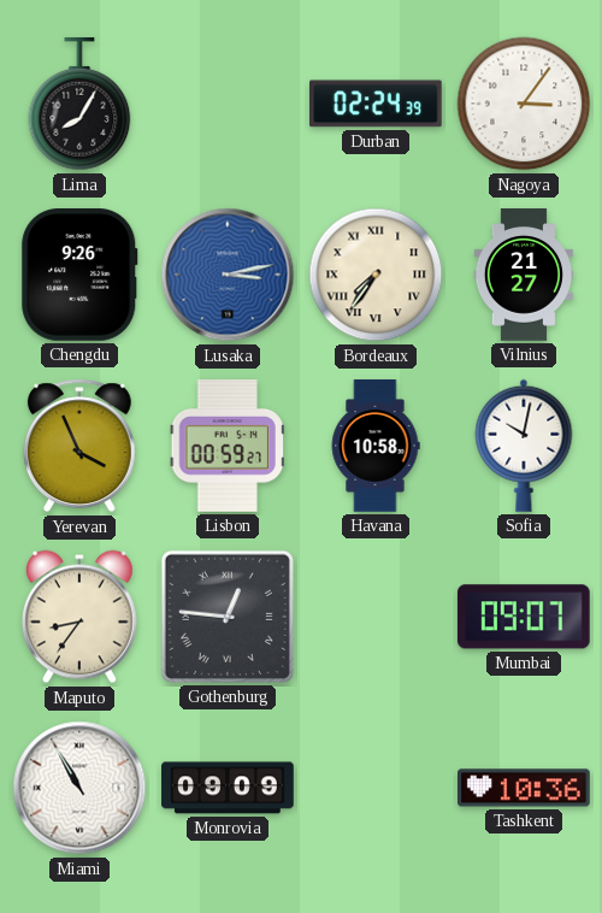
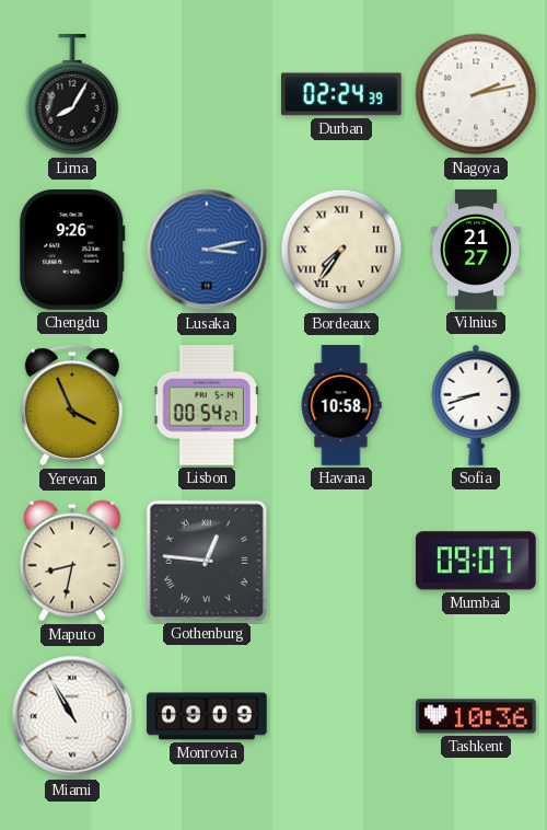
Nagoya: 3:06 -> 2:13
Lisbon: 00:59 -> 00:54
Sofia: 10:02 -> 8:42
Maputo: 8:36 -> 8:32
